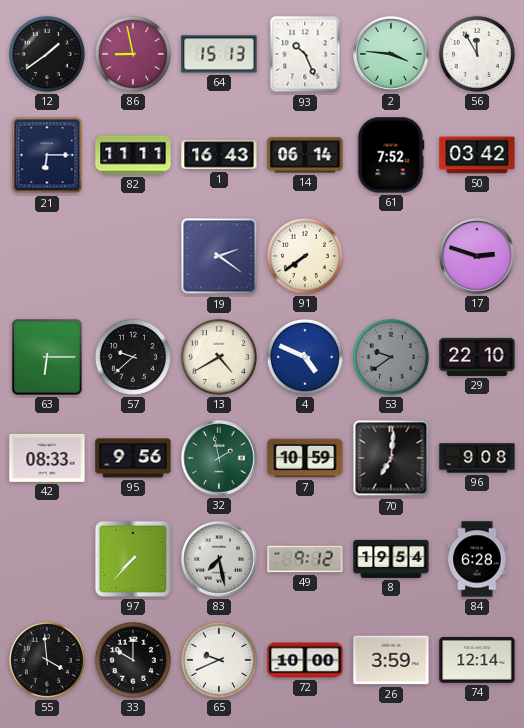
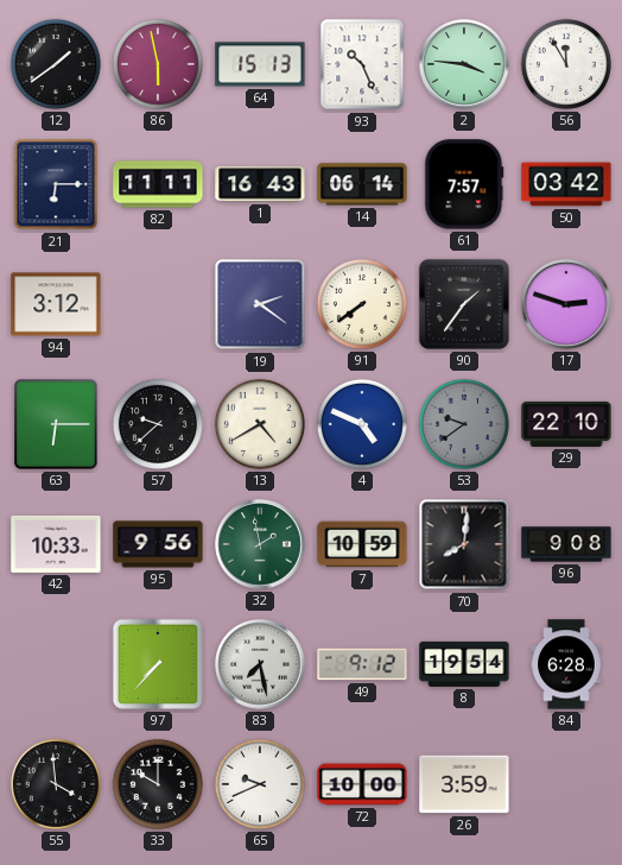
86: 8:58 -> 5:58
61: 7:52 -> 7:57
94: none -> 3:12
90: none -> 1:36
42: 08:33 -> 10:33
70: 7:01 -> 8:01
74: 12:14 -> none
